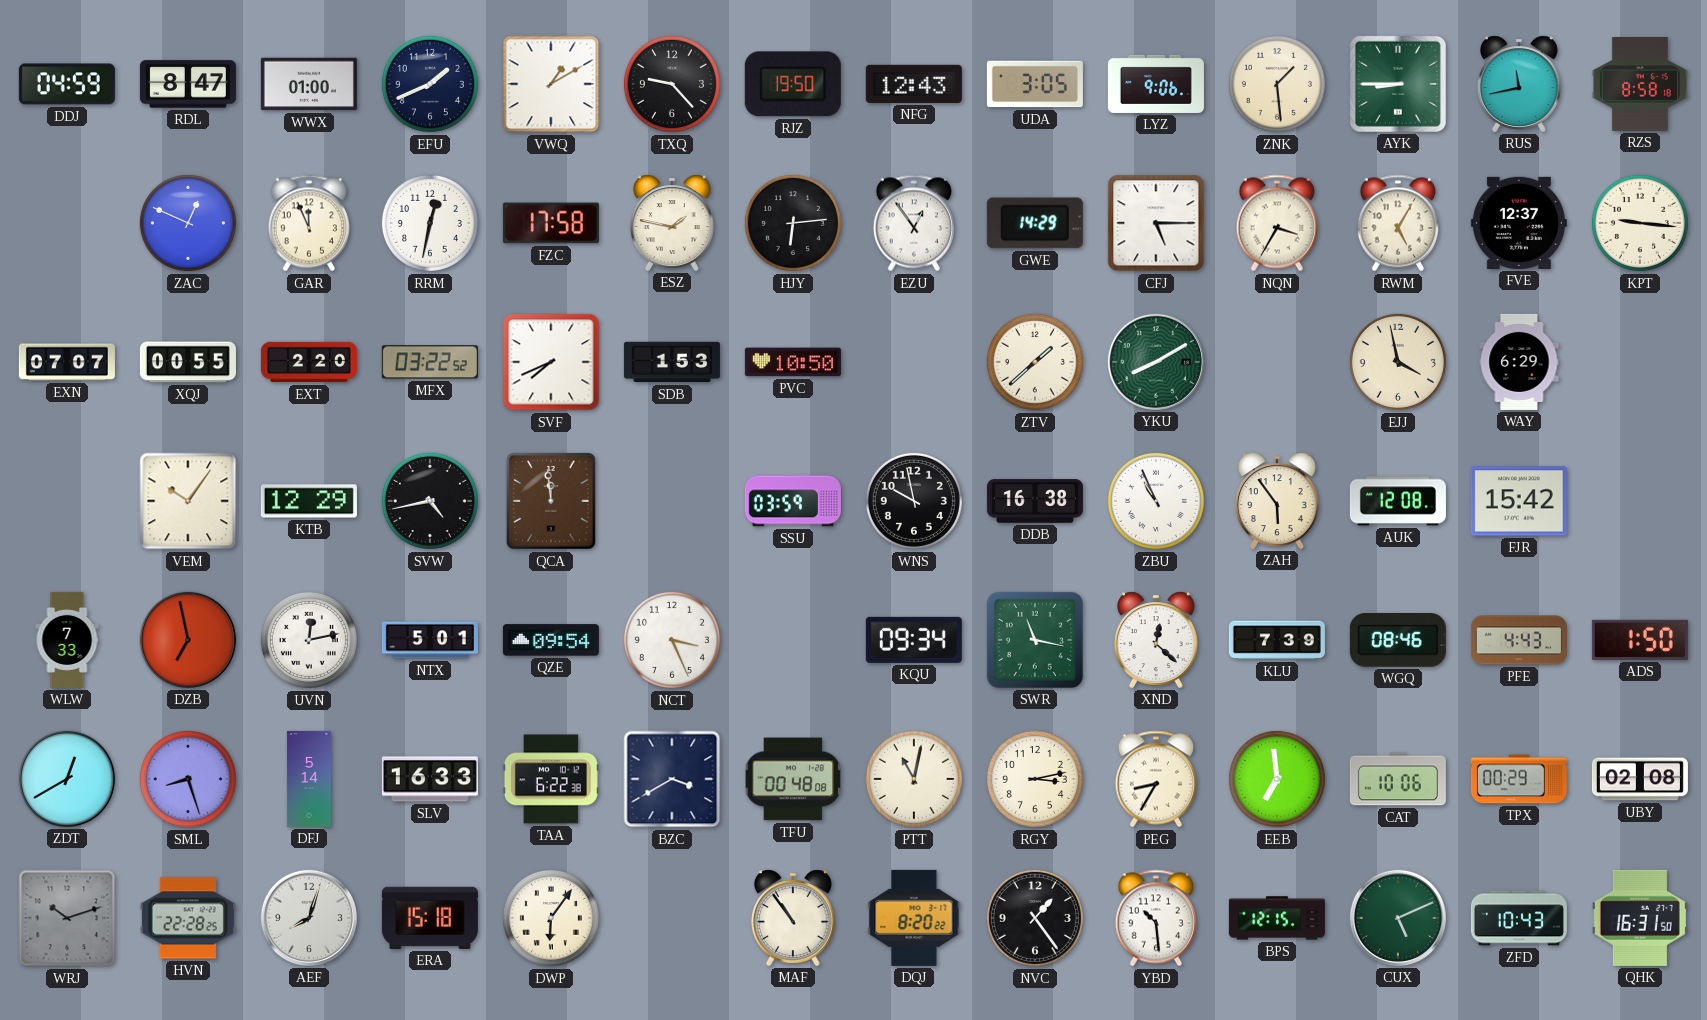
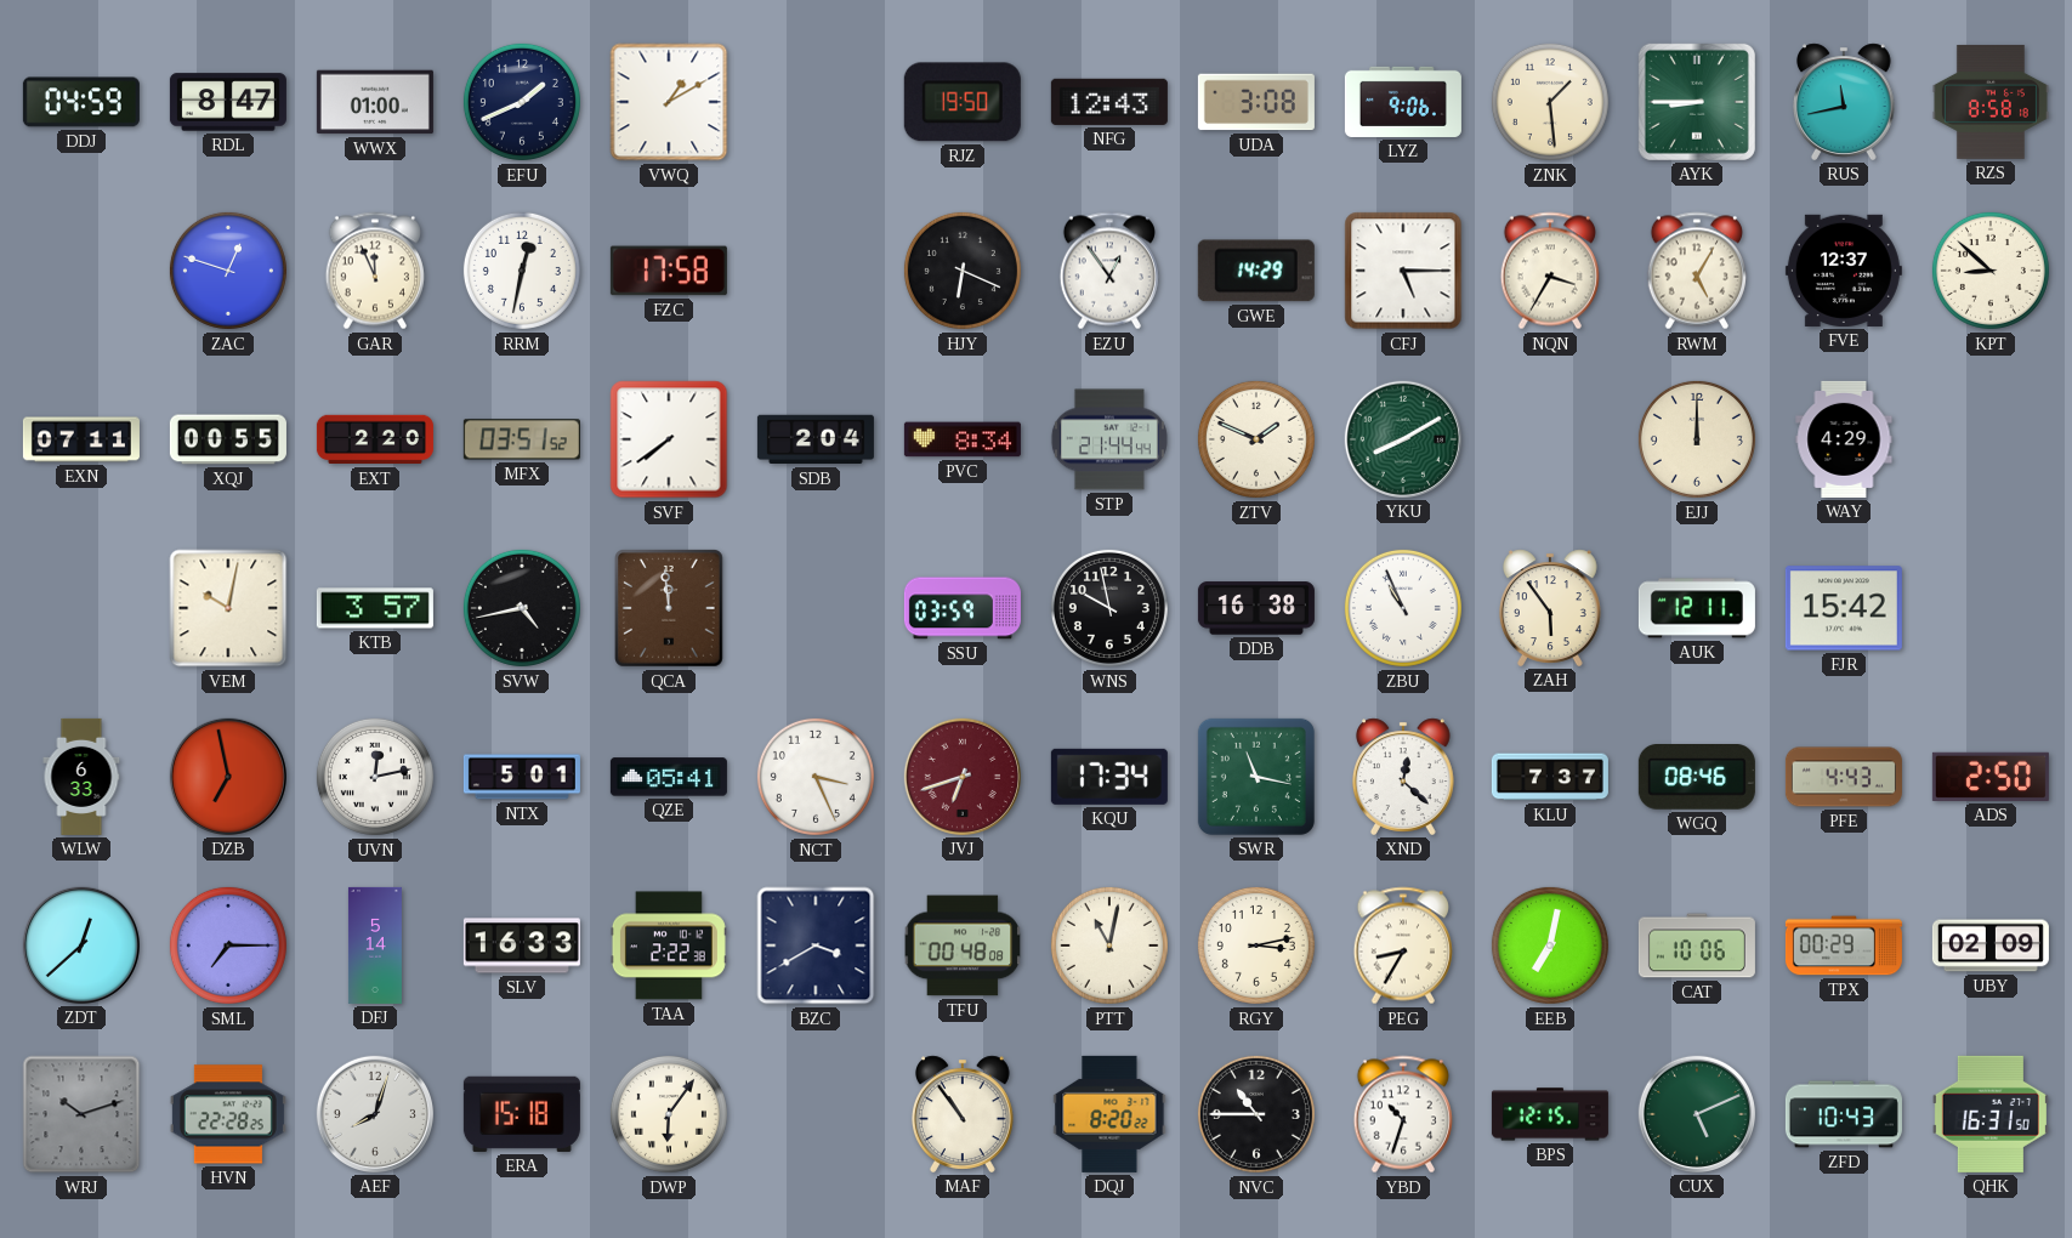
TXQ: 9:23 -> none
UDA: 3:05 -> 3:08
ZAC: 12:49 -> 12:48
ESZ: 1:47 -> none
HJY: 6:14 -> 6:19
KPT: 9:16 -> 8:52
EXN: 07:07 -> 07:11
MFX: 03:22 -> 03:51
SVF: 7:41 -> 7:39
SDB: 1:53 -> 2:04
PVC: 10:50 -> 8:34
STP: none -> 21:44
ZTV: 1:38 -> 1:49
EJJ: 3:58 -> 12:00
WAY: 6:29 -> 4:29
VEM: 10:06 -> 10:02
KTB: 12:29 -> 3:57
AUK: 12:08 -> 12:11
WLW: 7:33 -> 6:33
QZE: 09:54 -> 05:41
JVJ: none -> 6:42
KQU: 09:34 -> 17:34
KLU: 7:39 -> 7:37
ADS: 1:50 -> 2:50
ZDT: 12:40 -> 12:38
SML: 8:27 -> 7:15
TAA: 6:22 -> 2:22
EEB: 6:59 -> 7:02
UBY: 02:08 -> 02:09
NVC: 1:24 -> 10:45
YBD: 10:29 -> 10:33
